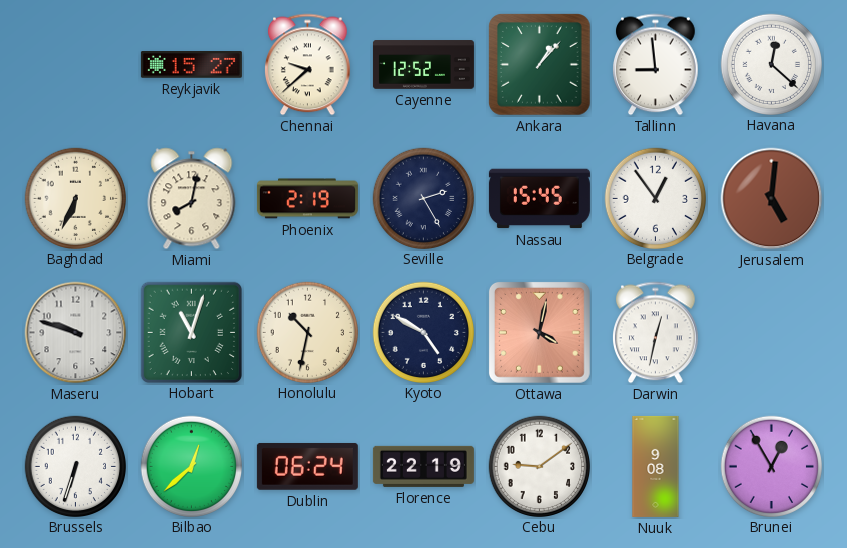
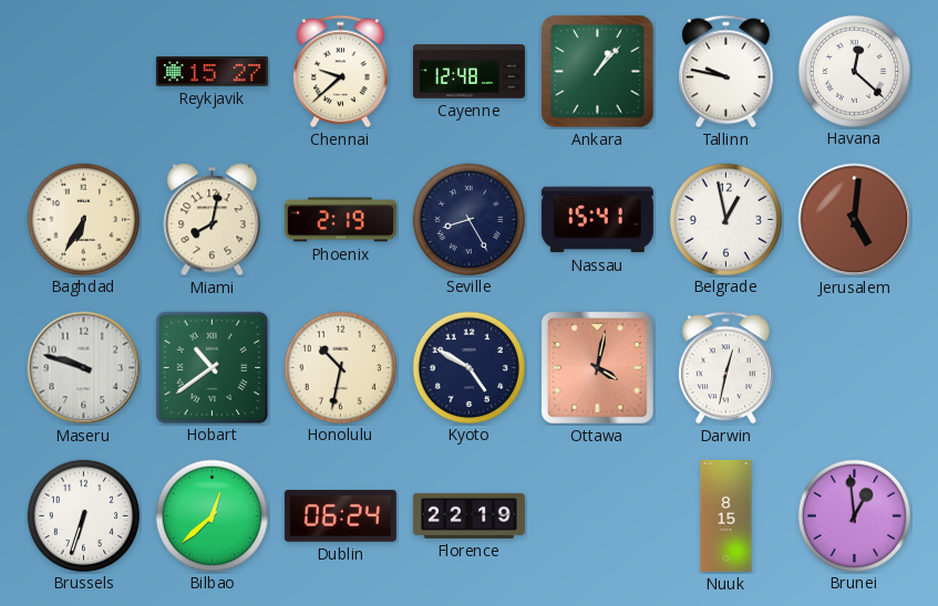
Cayenne: 12:52 -> 12:48
Tallinn: 8:59 -> 9:47
Baghdad: 6:34 -> 6:35
Seville: 2:25 -> 8:25
Nassau: 15:45 -> 15:41
Belgrade: 12:54 -> 12:58
Hobart: 11:03 -> 10:39
Cebu: 9:09 -> none
Nuuk: 9:08 -> 8:15
Brunei: 12:55 -> 12:59
